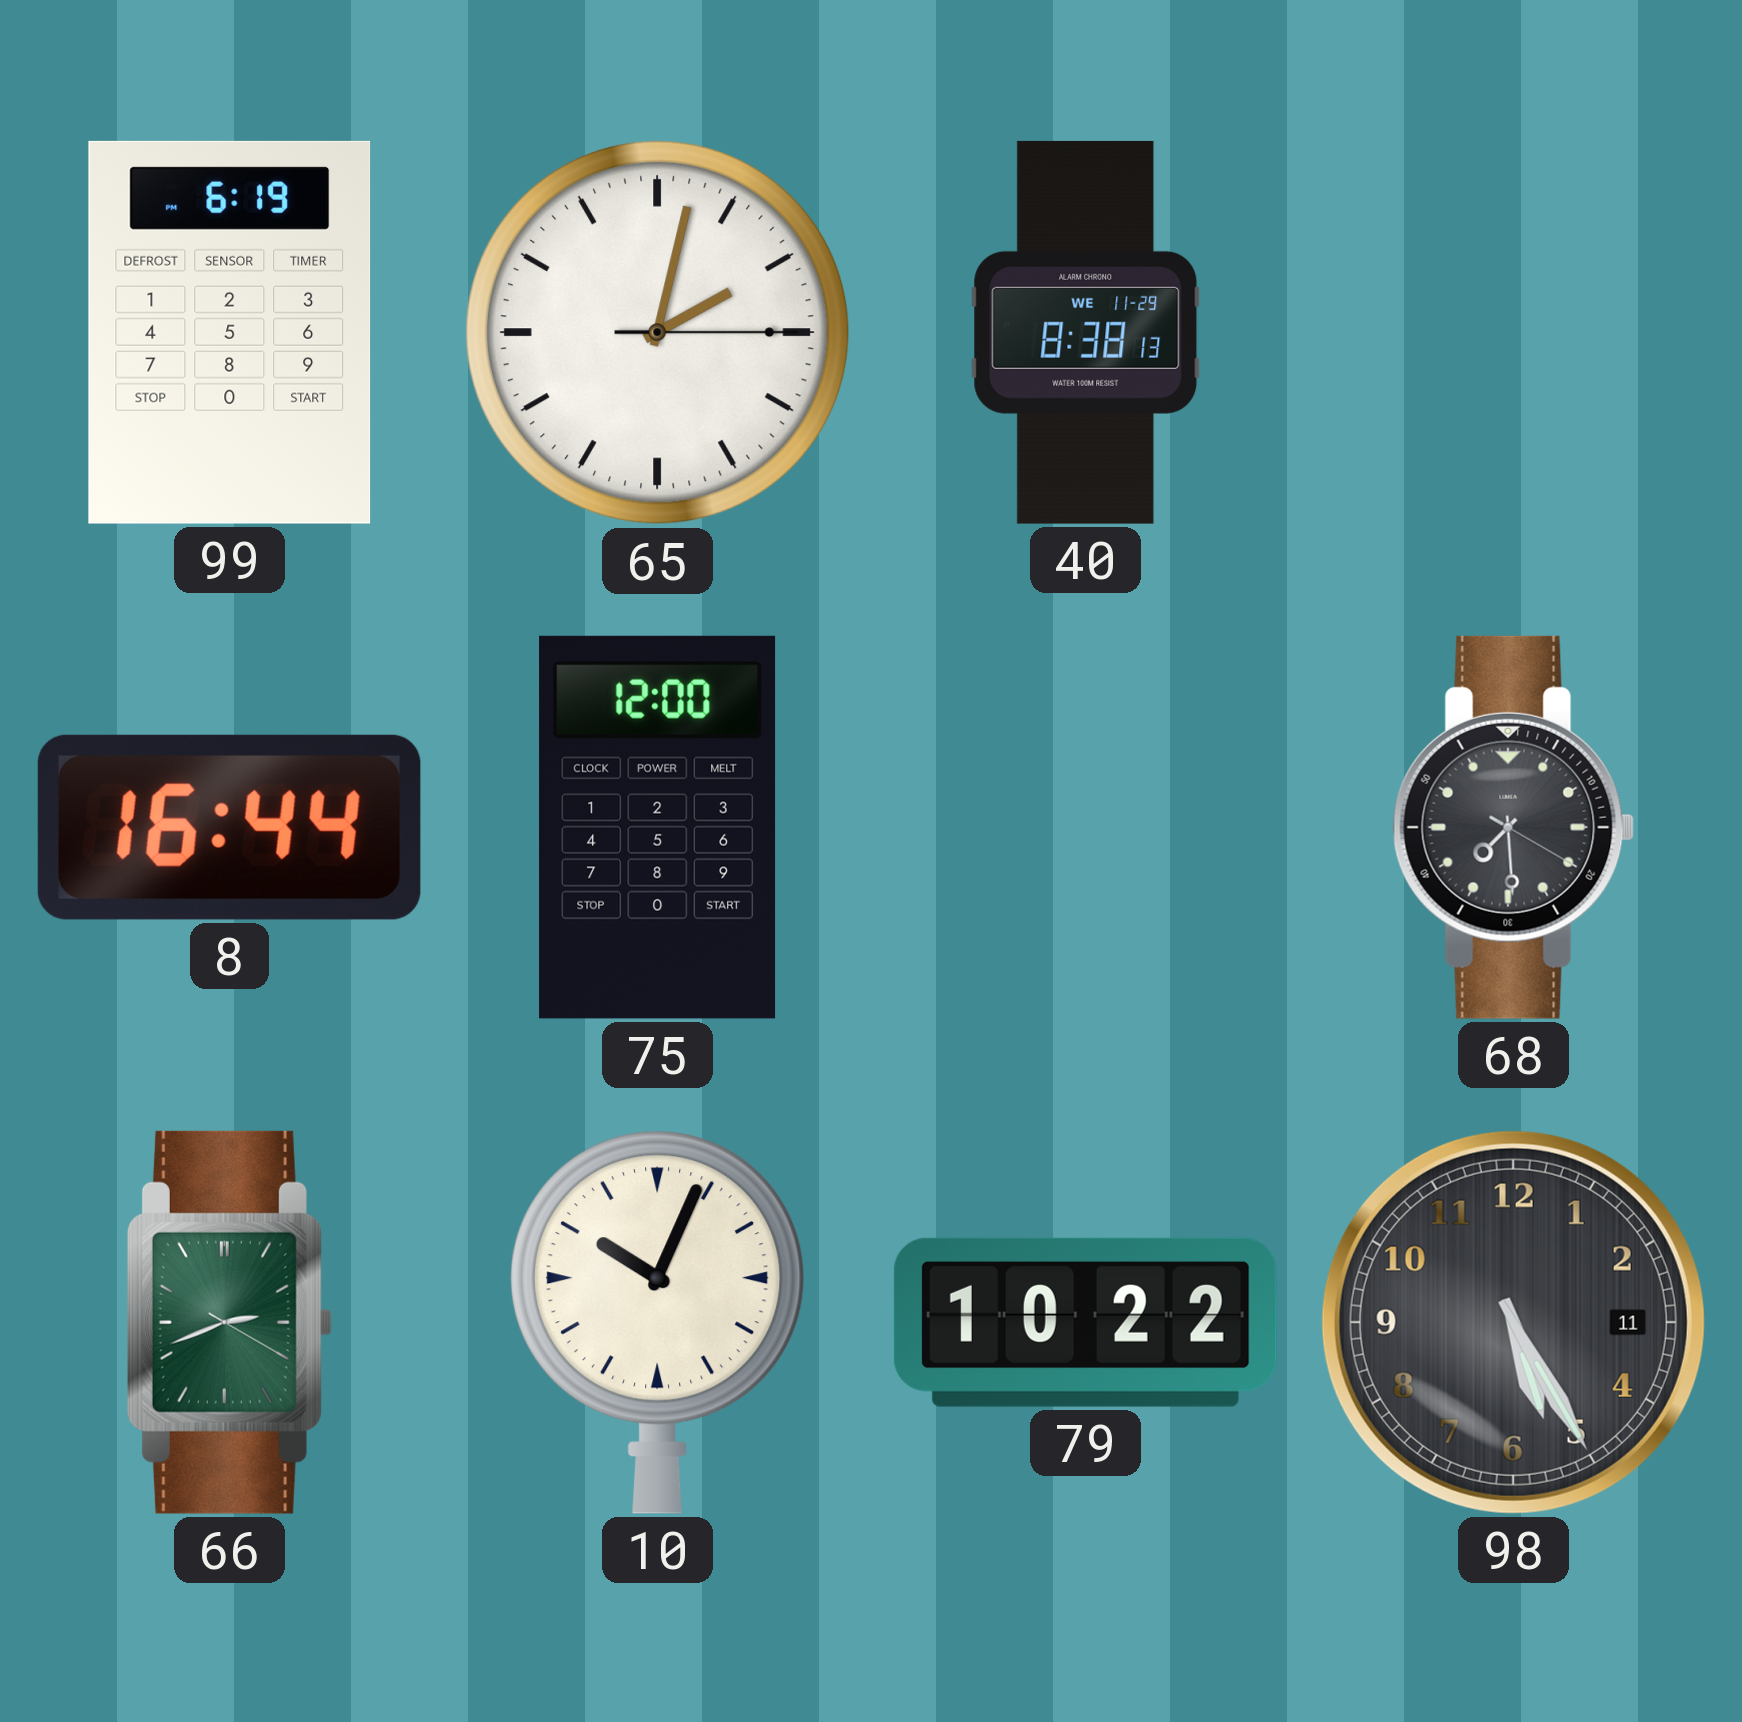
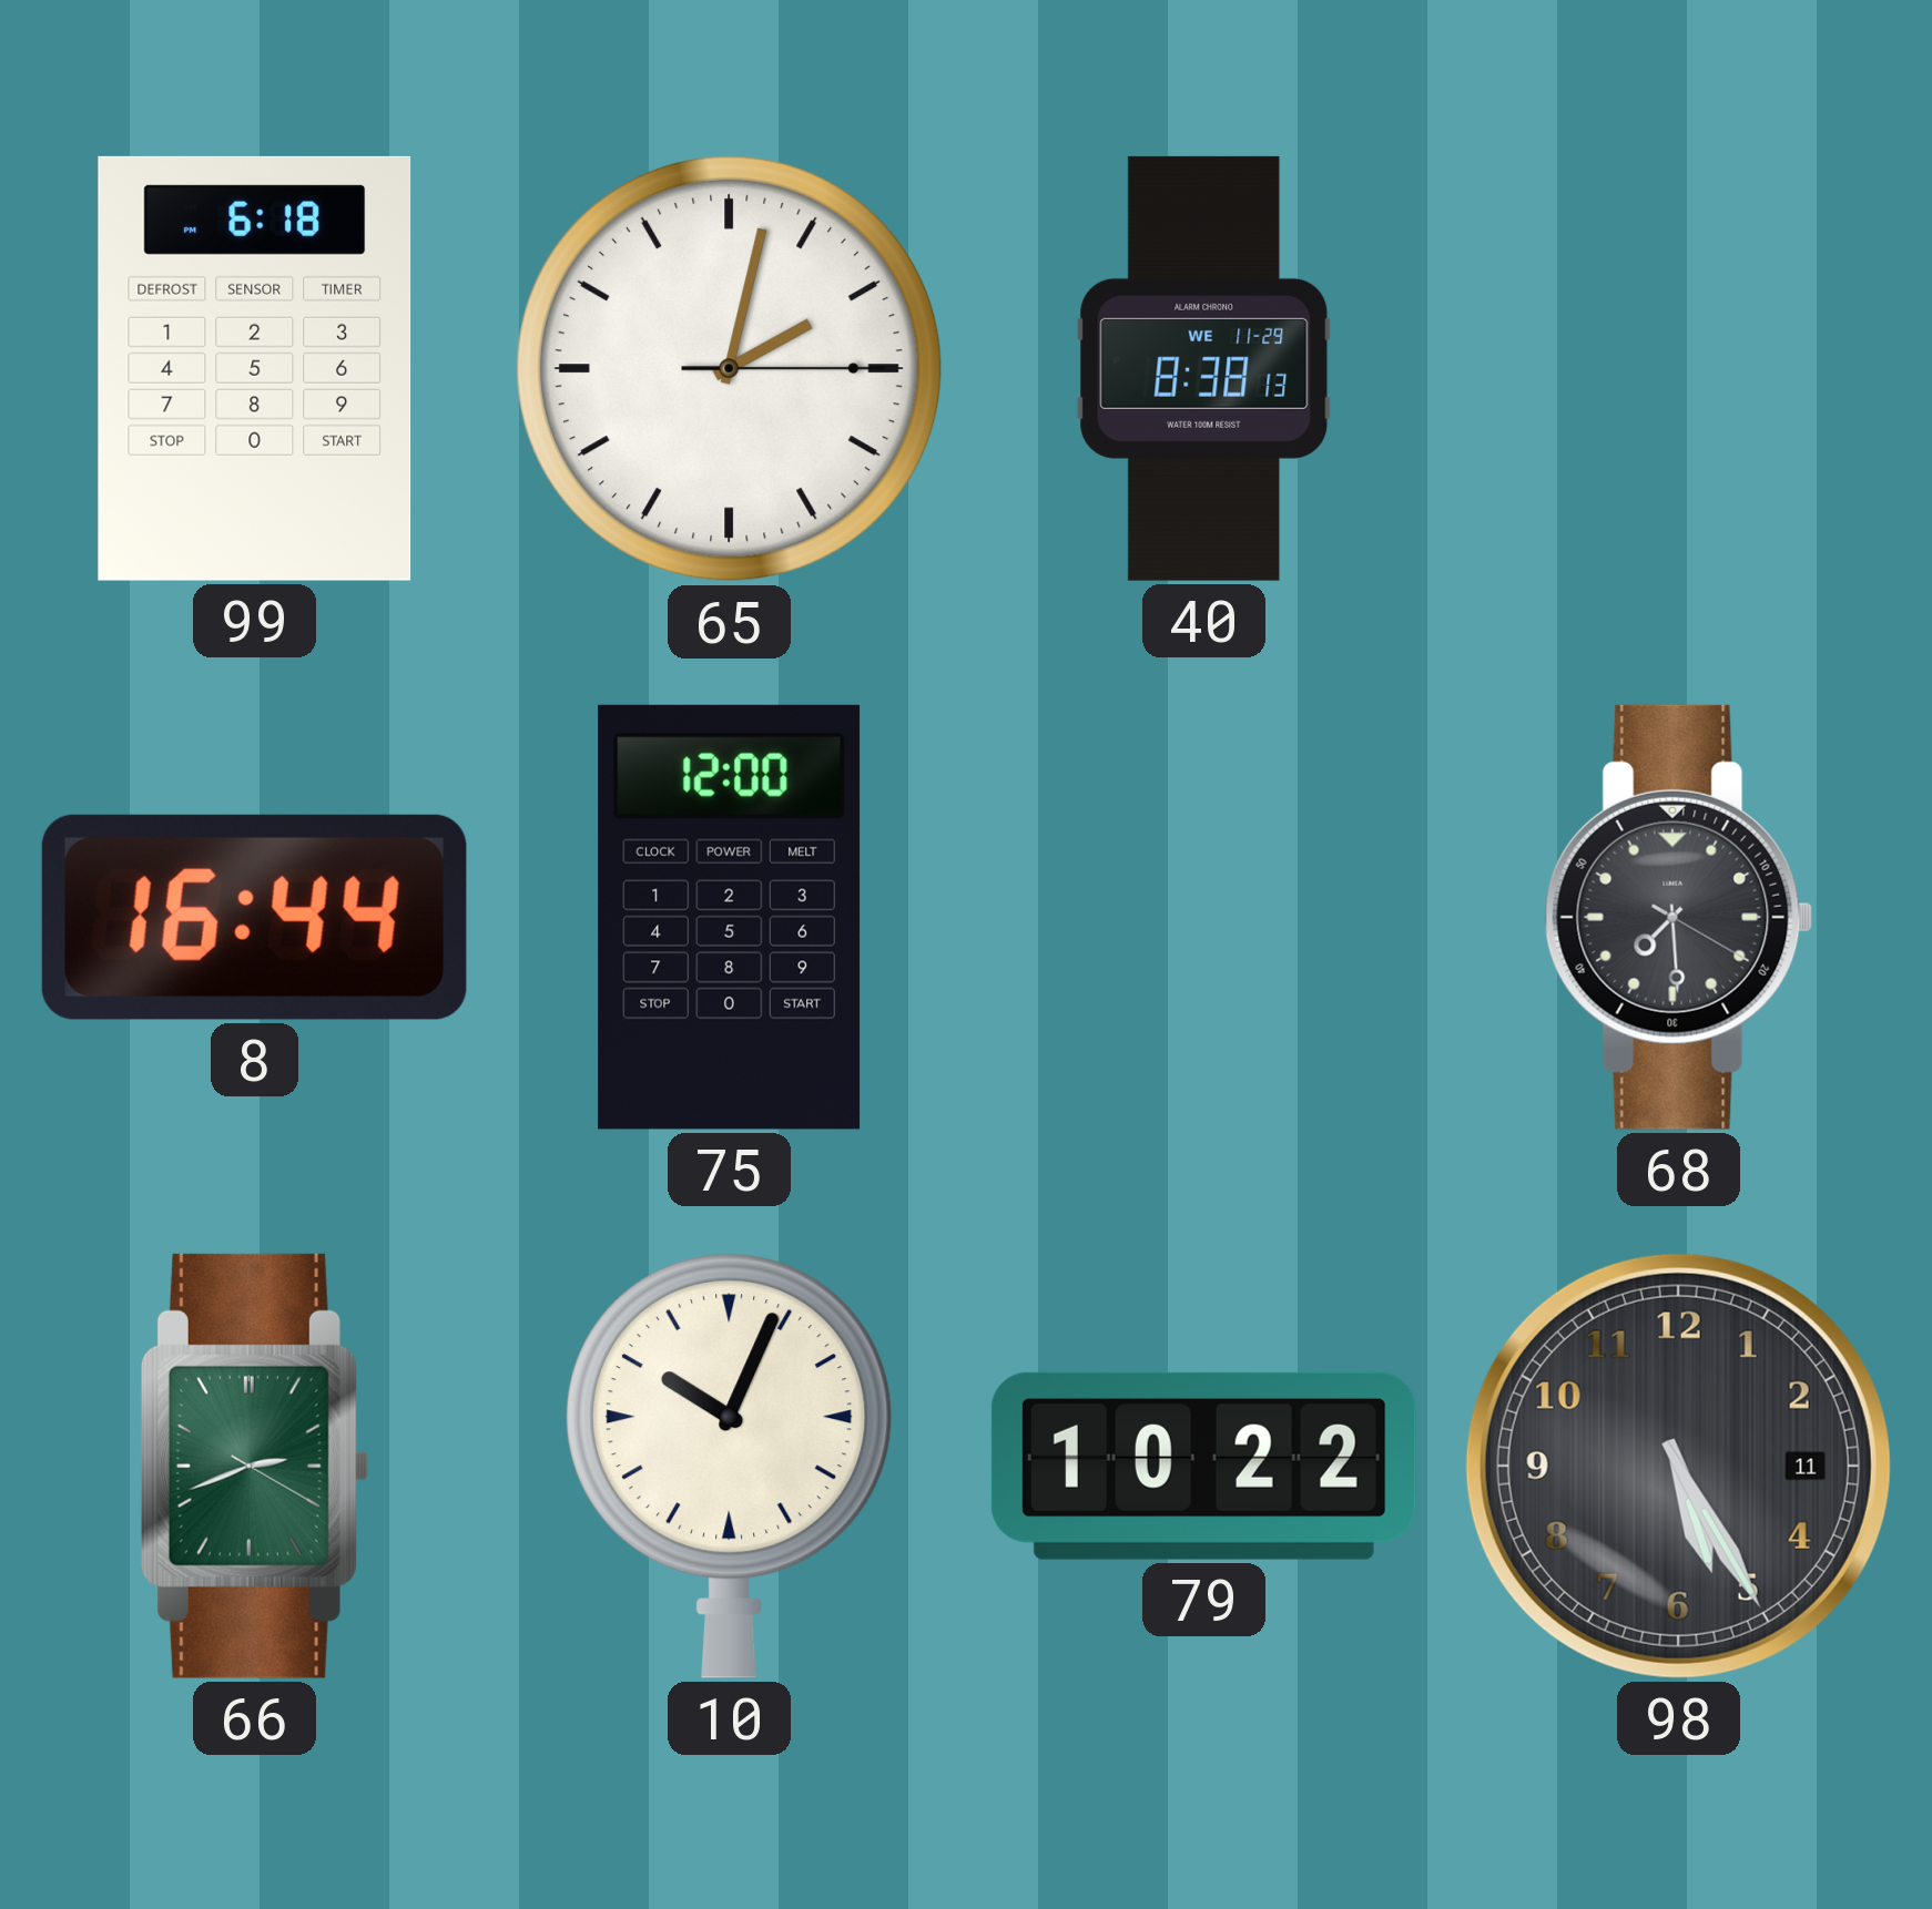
99: 6:19 -> 6:18
